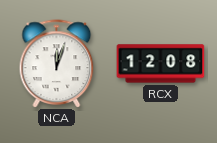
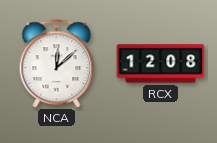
NCA: 12:03 -> 12:08
